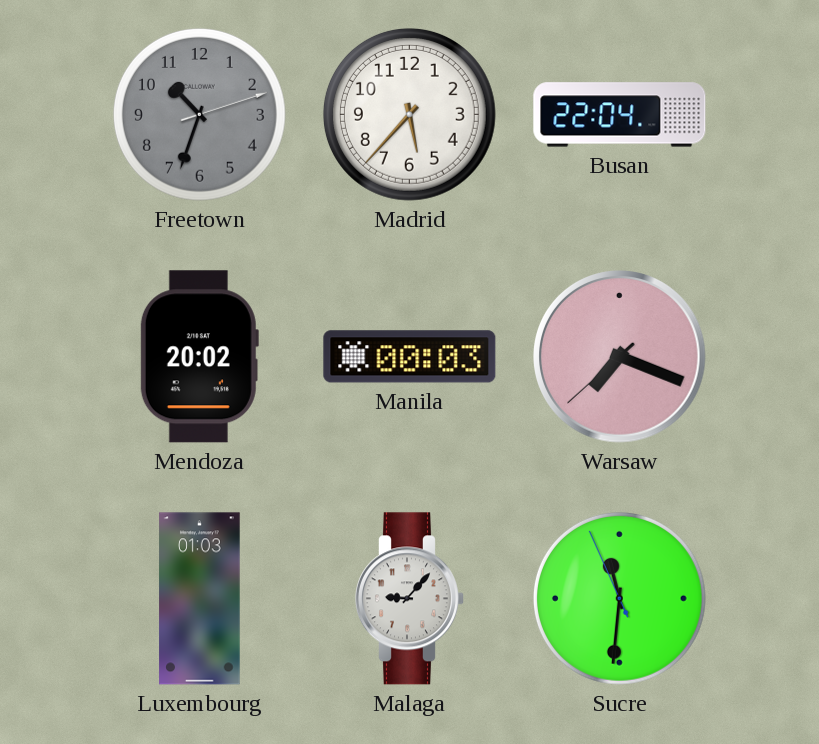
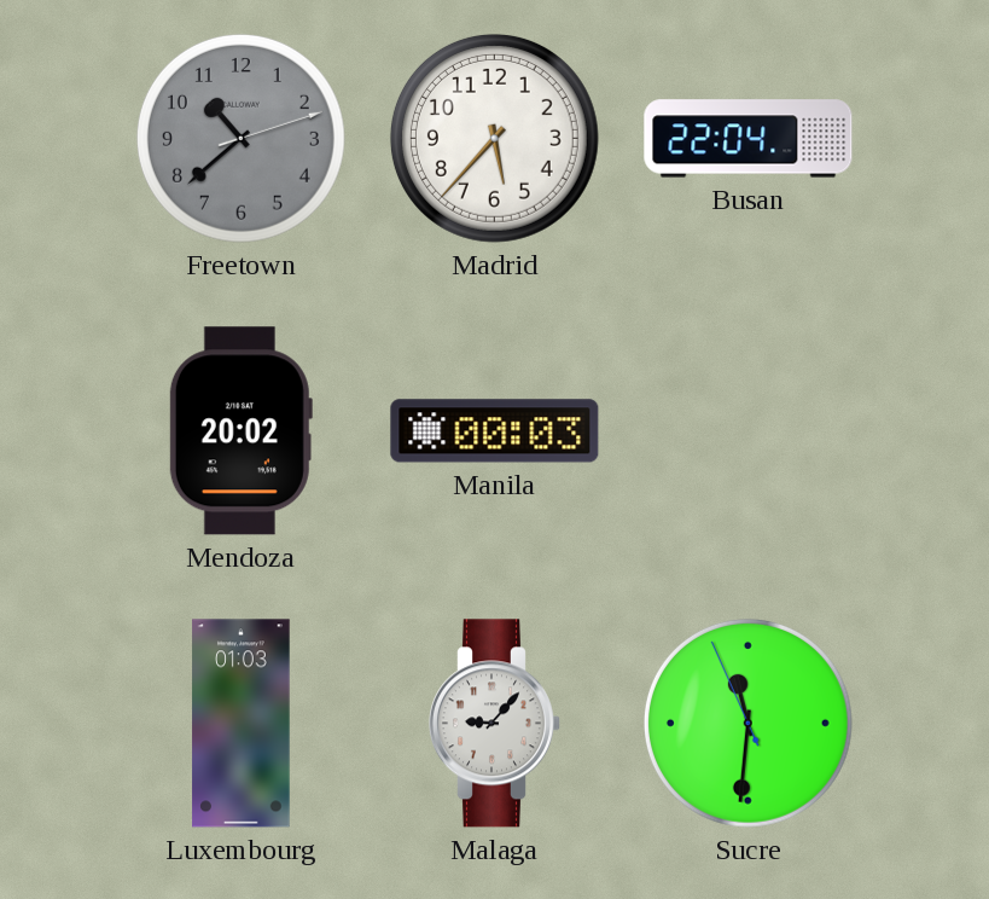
Freetown: 10:33 -> 10:38
Warsaw: 7:18 -> none
